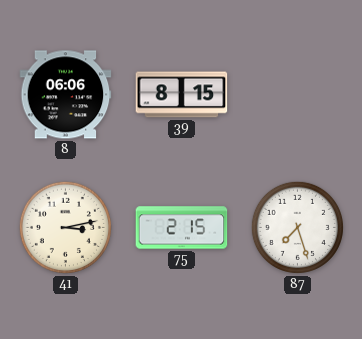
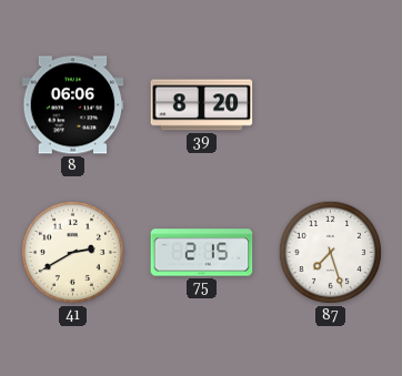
39: 8:15 -> 8:20
41: 3:13 -> 2:40
